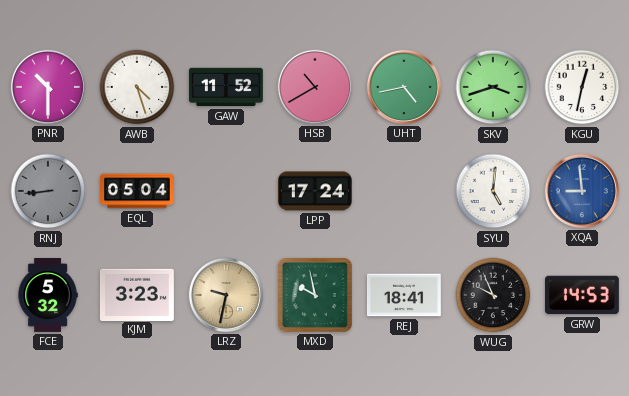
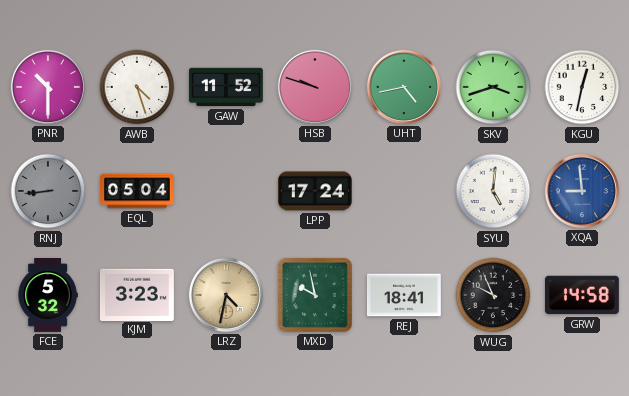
HSB: 10:40 -> 9:48
LRZ: 9:32 -> 4:32
GRW: 14:53 -> 14:58
